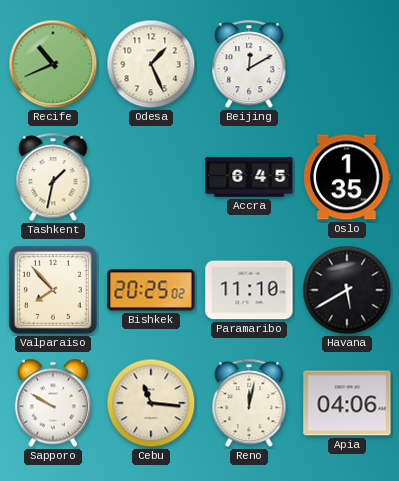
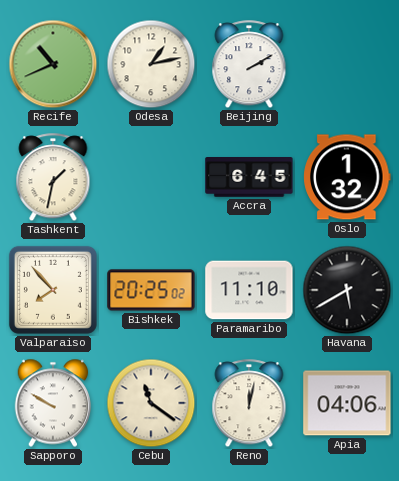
Odesa: 1:26 -> 1:13
Beijing: 12:10 -> 2:10
Oslo: 1:35 -> 1:32
Cebu: 11:16 -> 11:21
